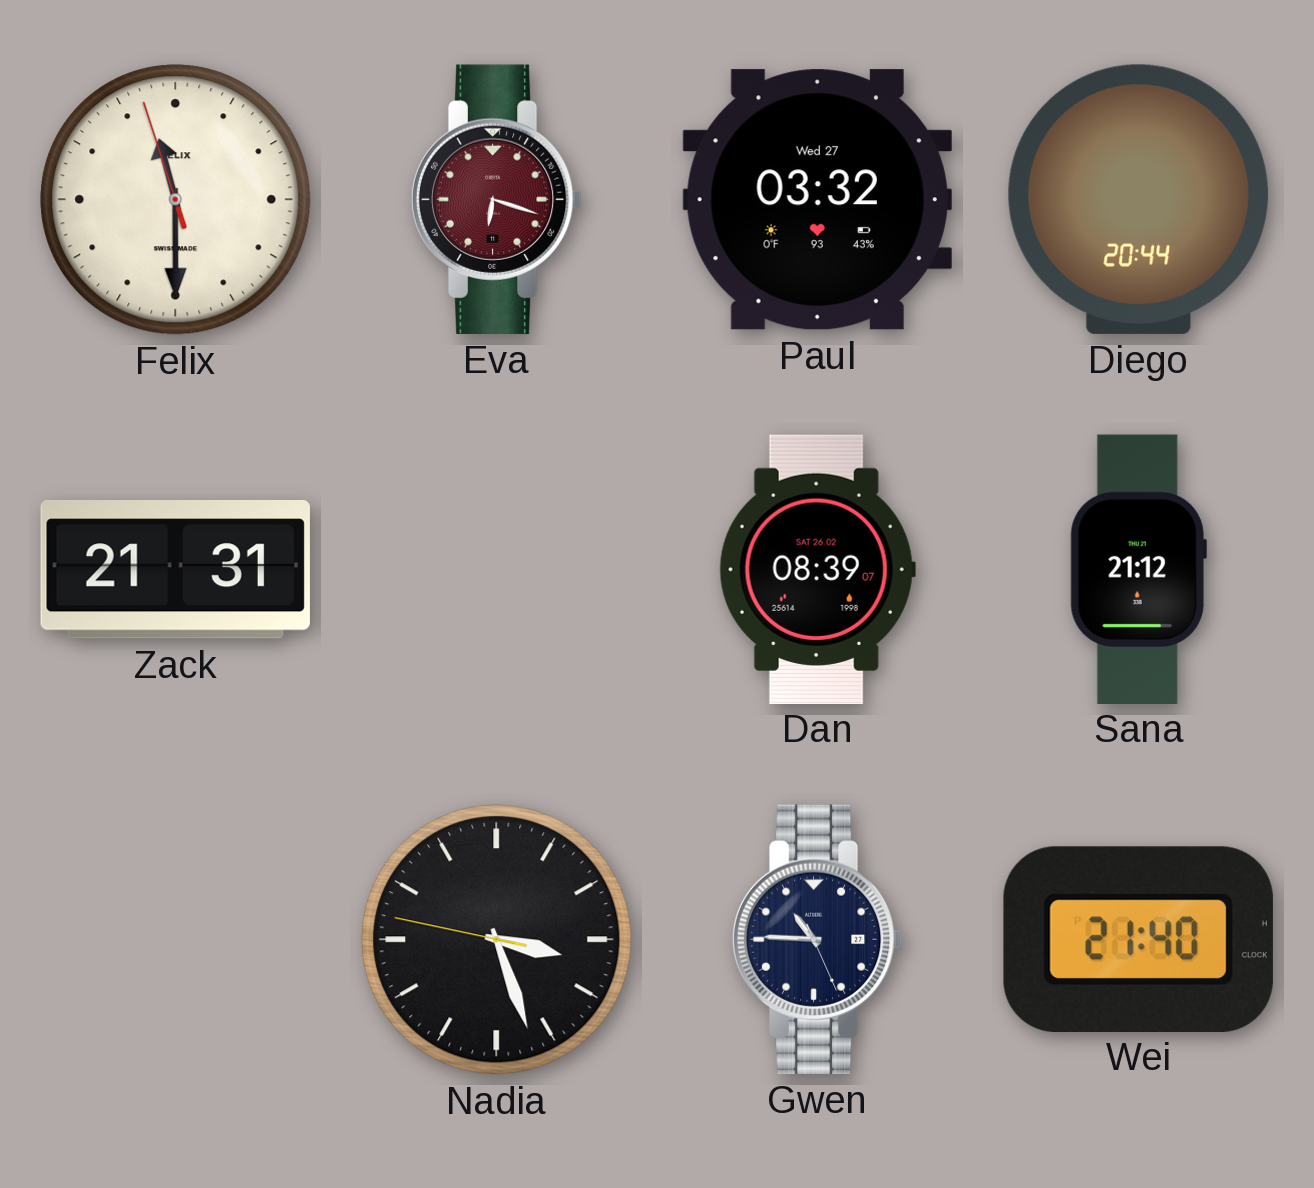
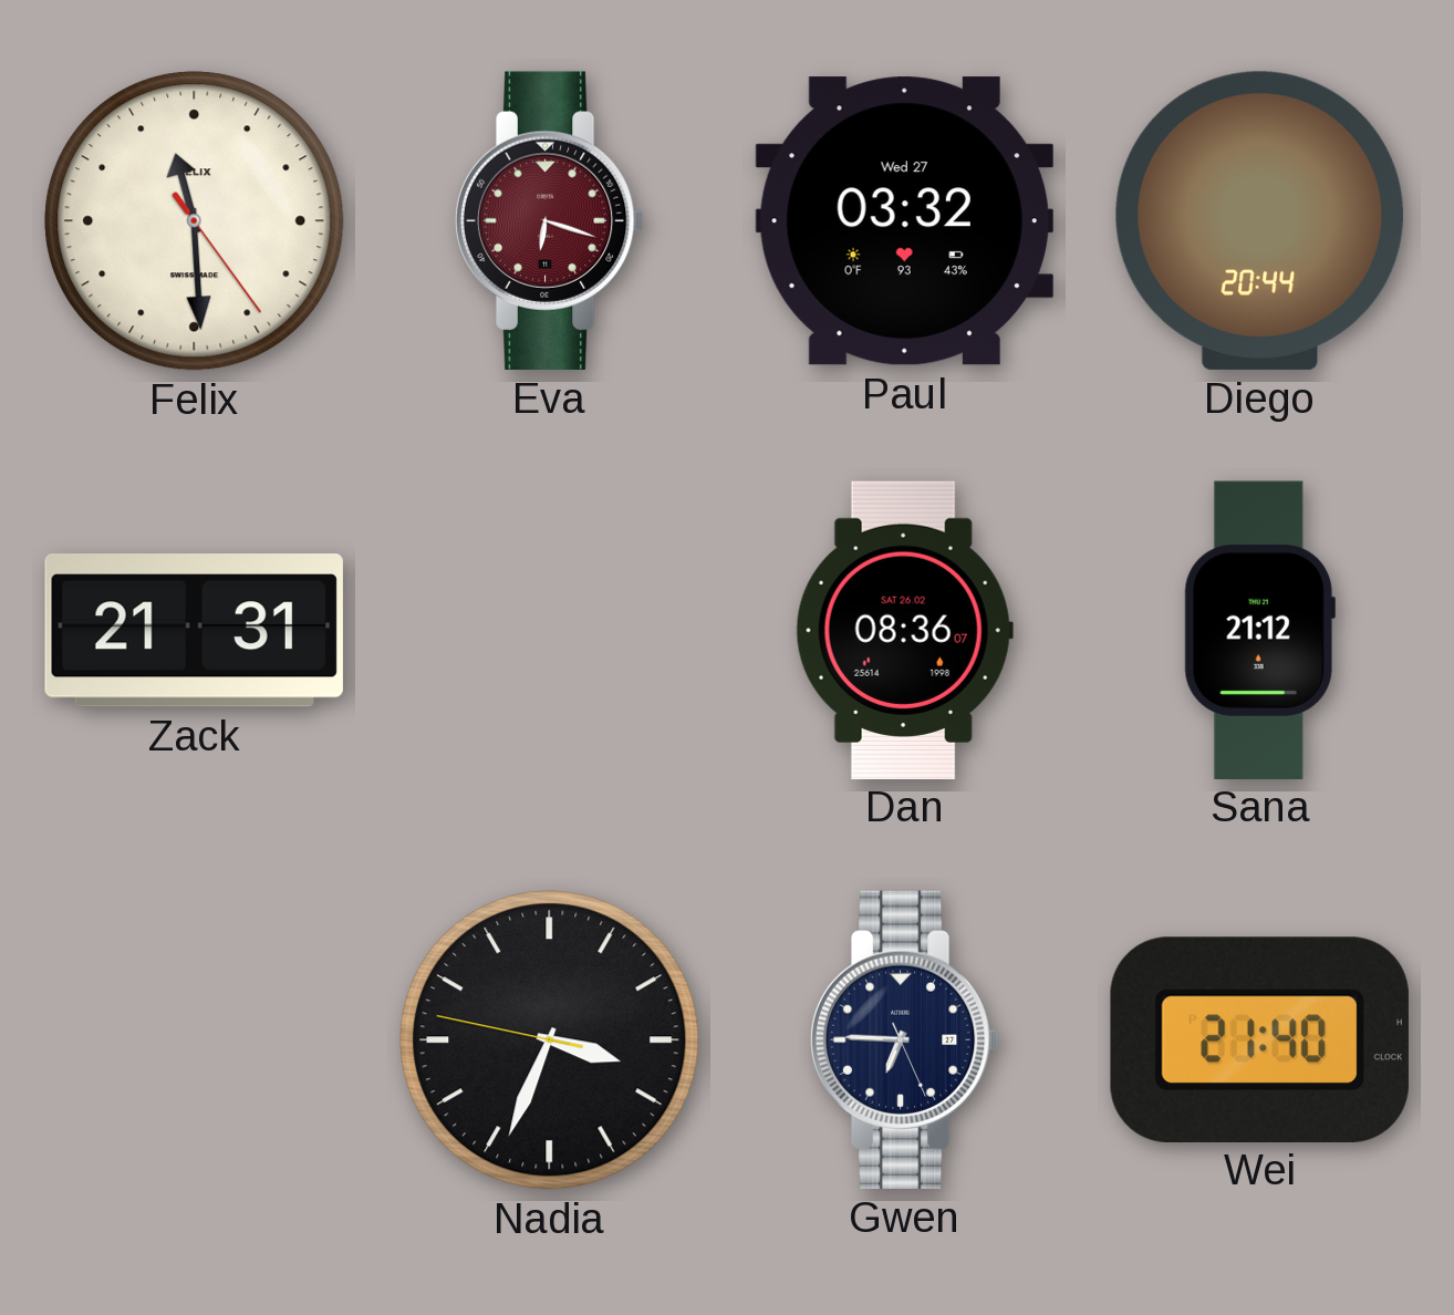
Felix: 11:29:57 -> 11:29:24
Dan: 08:39 -> 08:36
Nadia: 3:26 -> 3:33
Gwen: 10:45 -> 6:45
